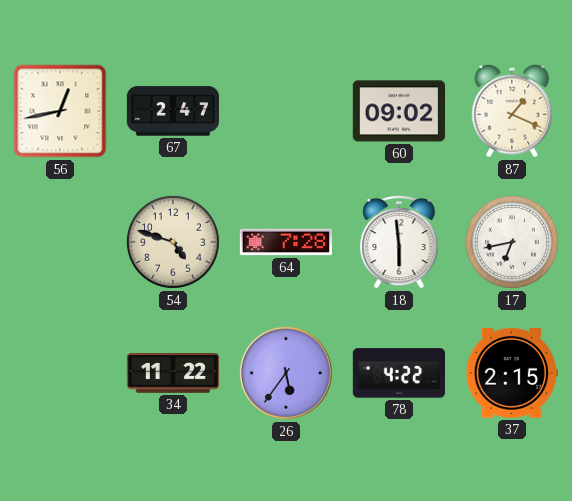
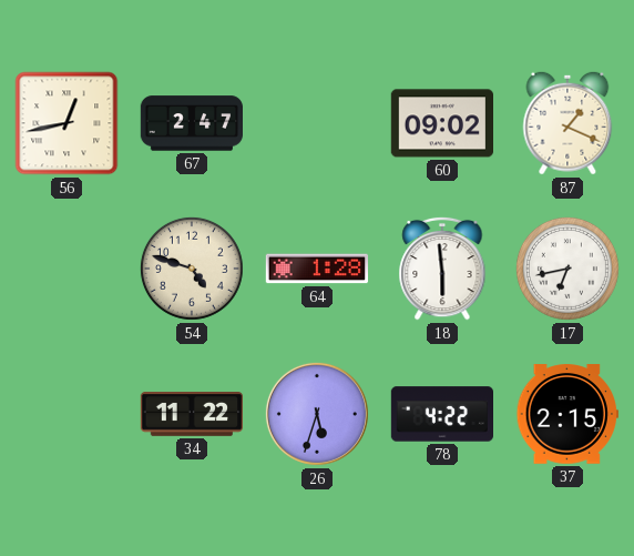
64: 7:28 -> 1:28
26: 5:36 -> 5:33
